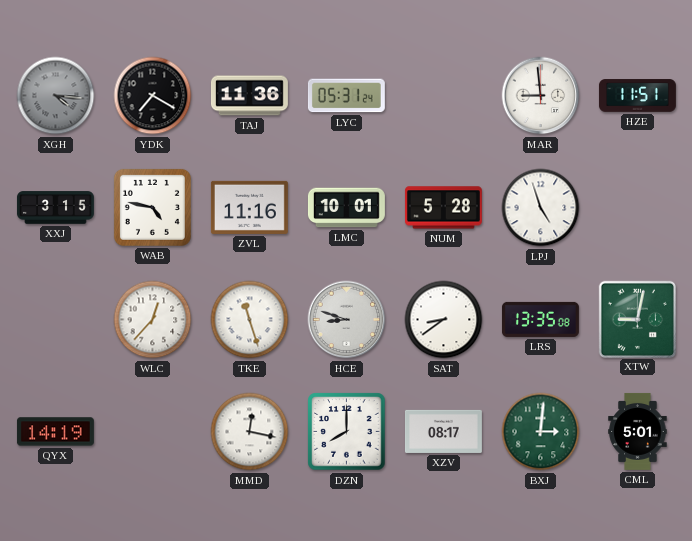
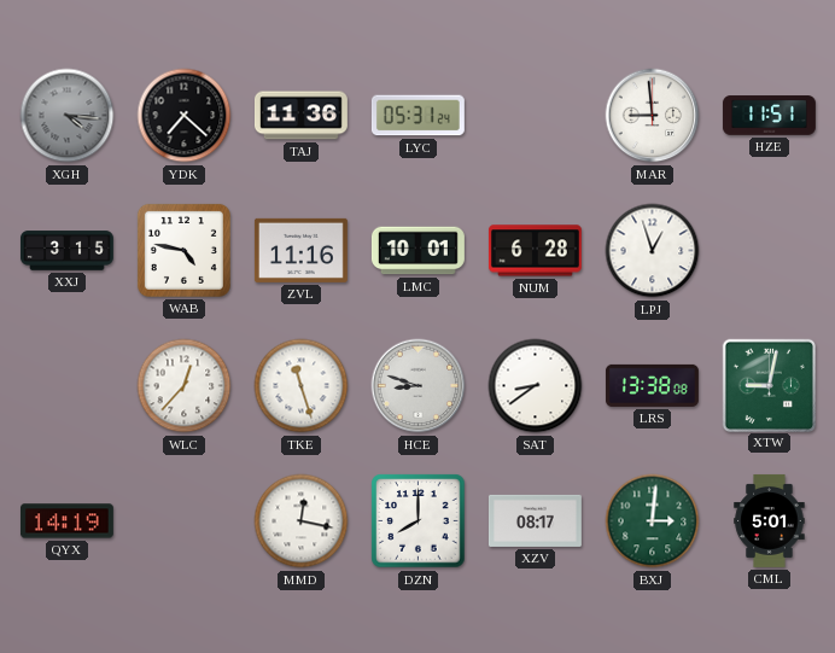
YDK: 7:20 -> 7:22
NUM: 5:28 -> 6:28
LPJ: 4:57 -> 12:57
LRS: 13:35 -> 13:38
